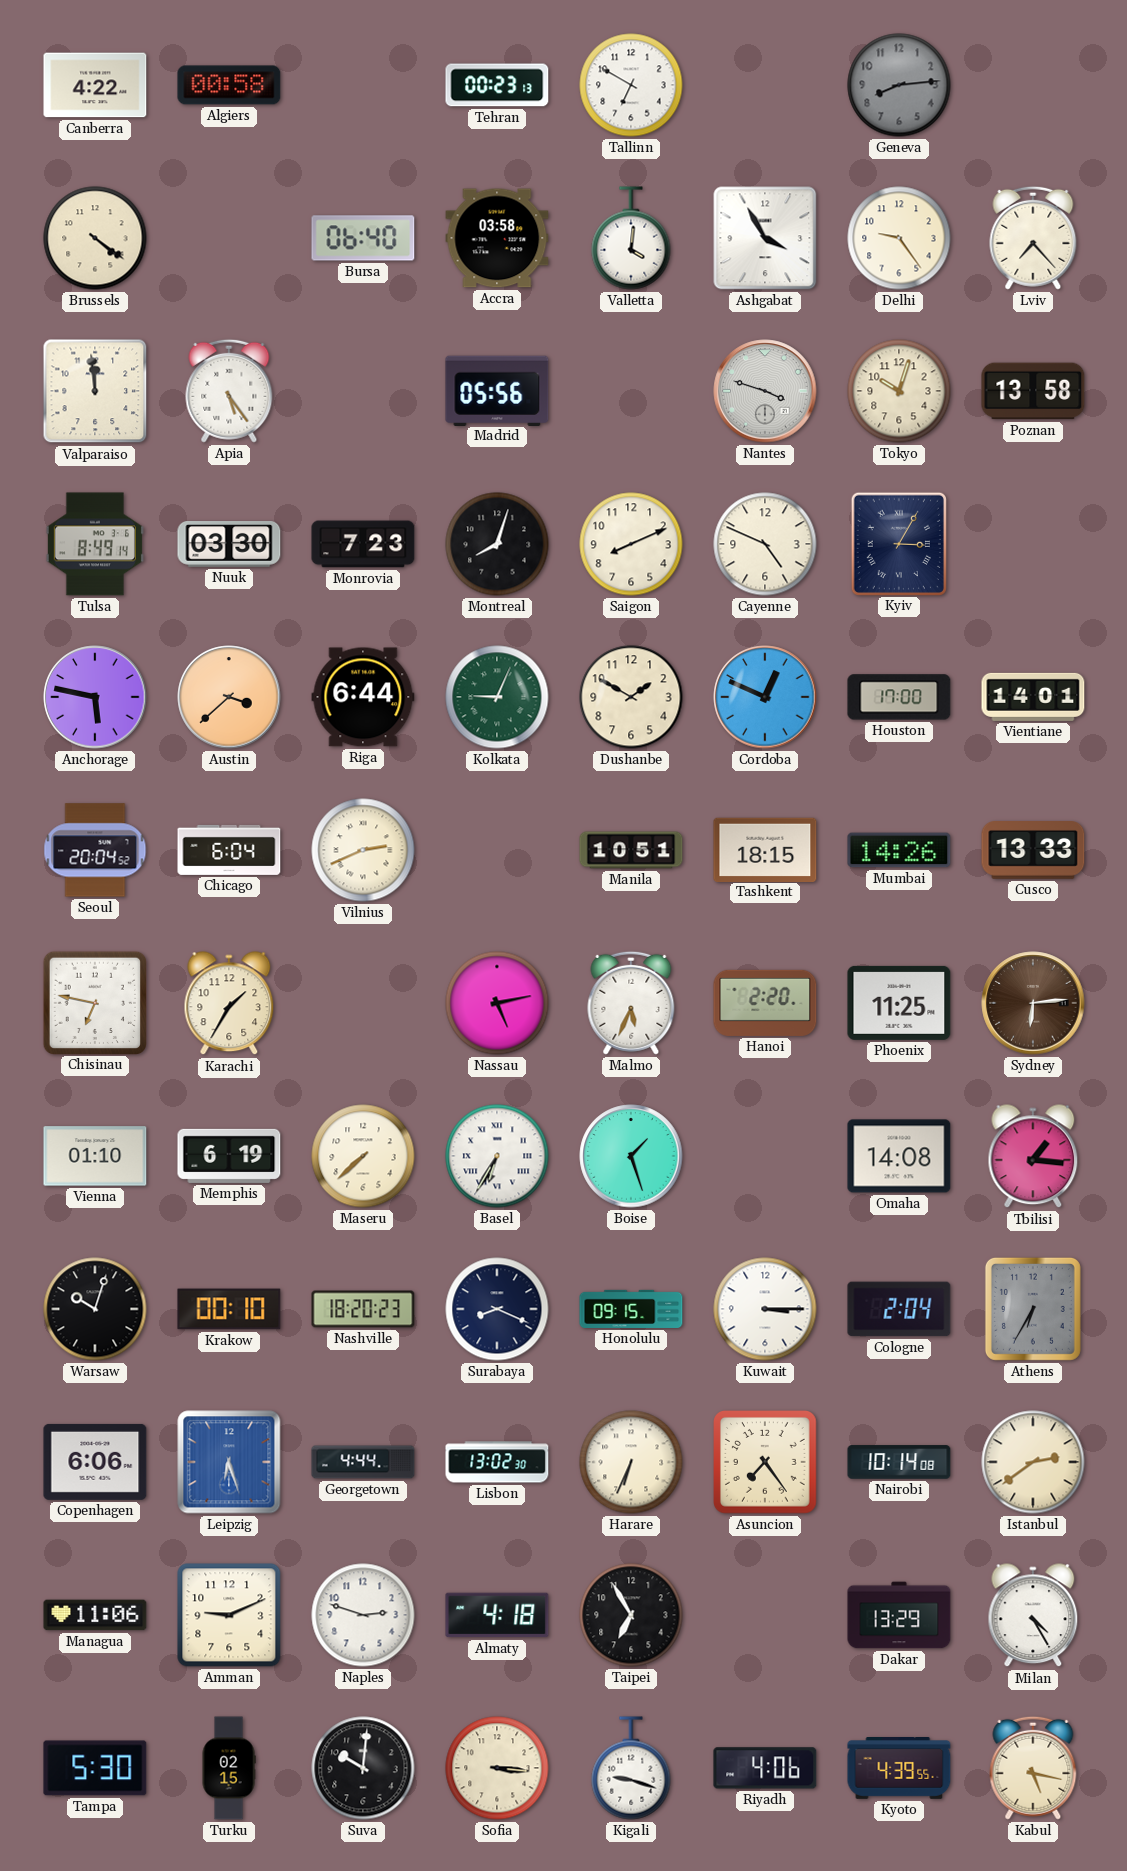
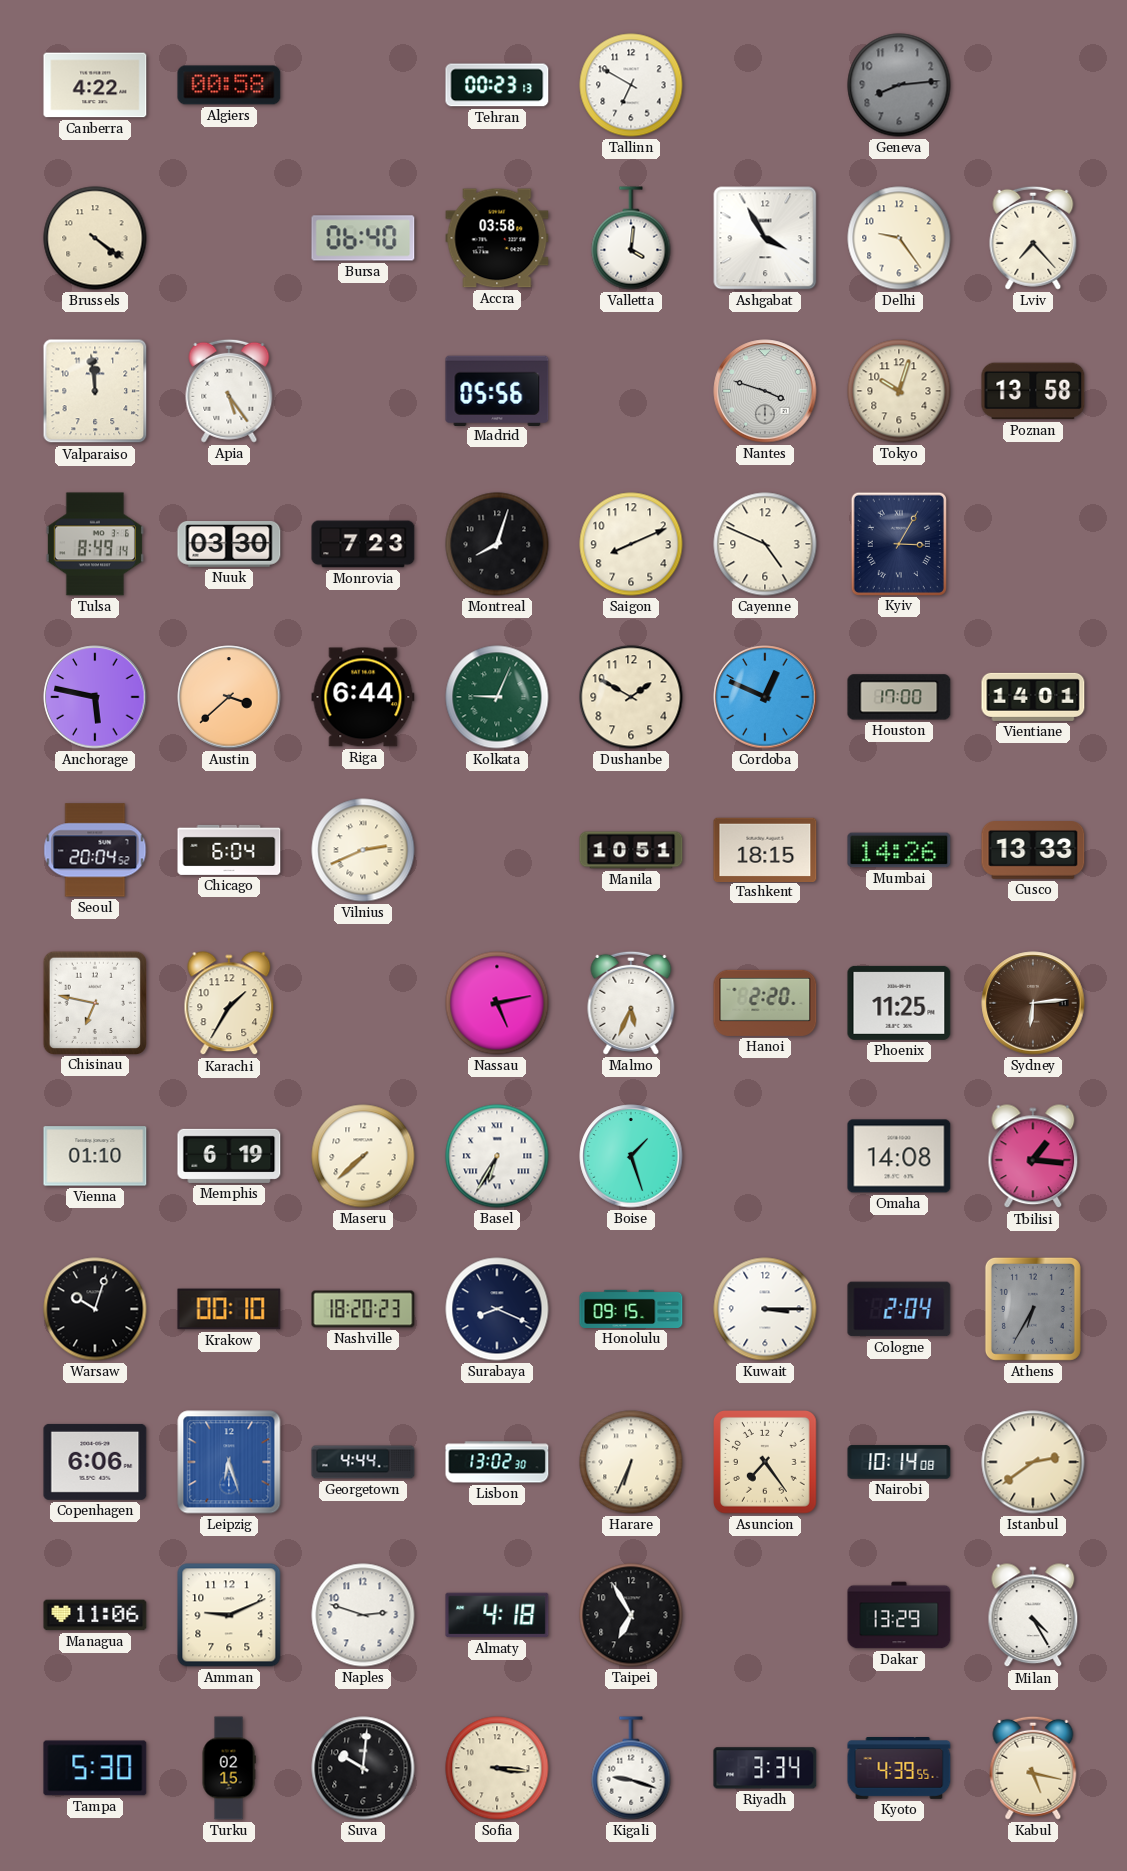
Riyadh: 4:06 -> 3:34
